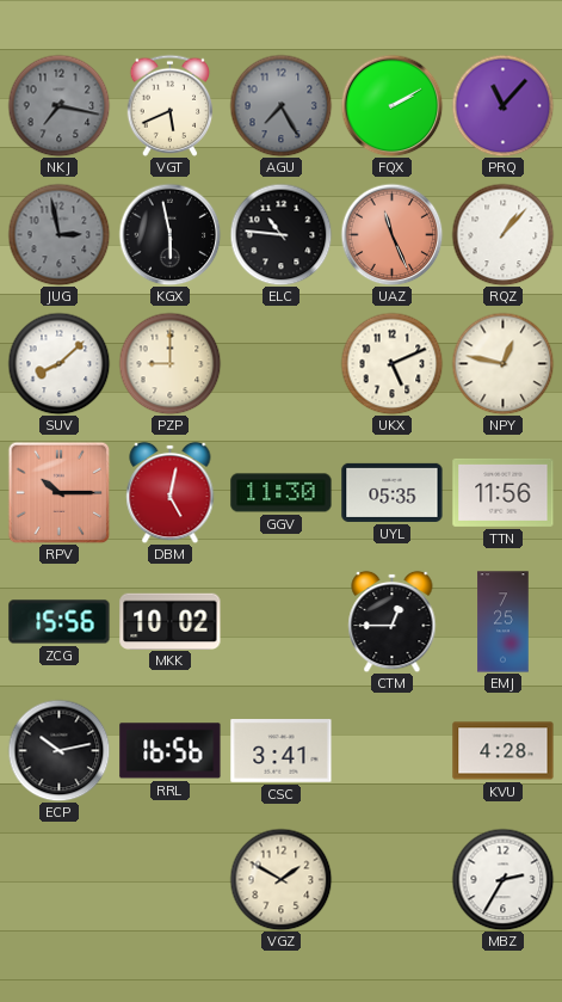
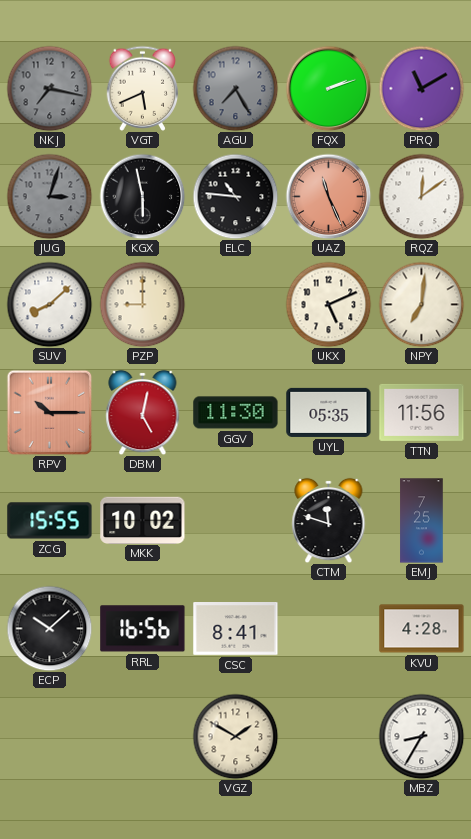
FQX: 2:10 -> 2:12
PRQ: 11:07 -> 11:10
JUG: 2:58 -> 3:03
RQZ: 1:07 -> 12:09
NPY: 12:47 -> 7:01
ZCG: 15:56 -> 15:55
CTM: 12:45 -> 11:48
ECP: 10:13 -> 10:08
CSC: 3:41 -> 8:41
MBZ: 2:35 -> 8:35
